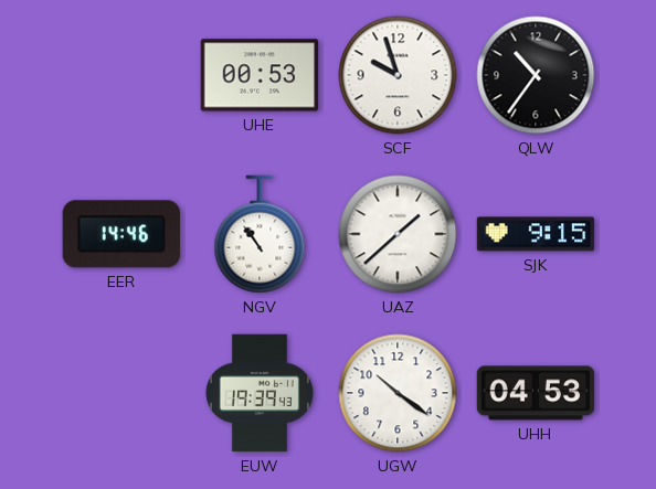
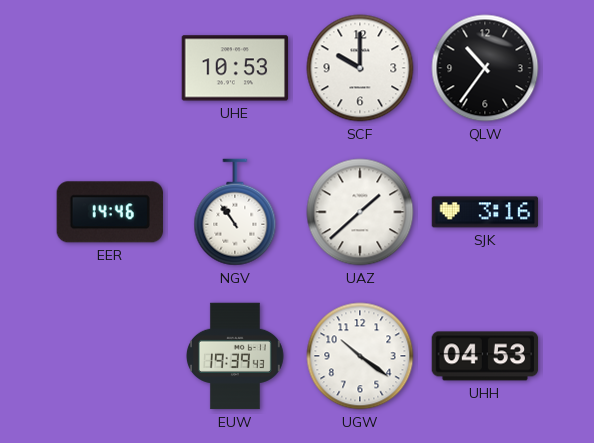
UHE: 00:53 -> 10:53
SCF: 9:57 -> 10:00
SJK: 9:15 -> 3:16
